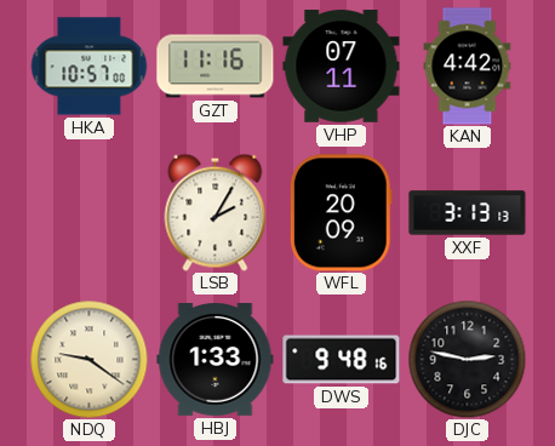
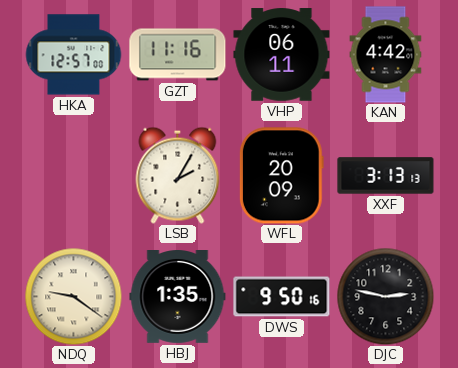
HKA: 10:57 -> 12:57
VHP: 07:11 -> 06:11
HBJ: 1:33 -> 1:35
DWS: 9:48 -> 9:50
